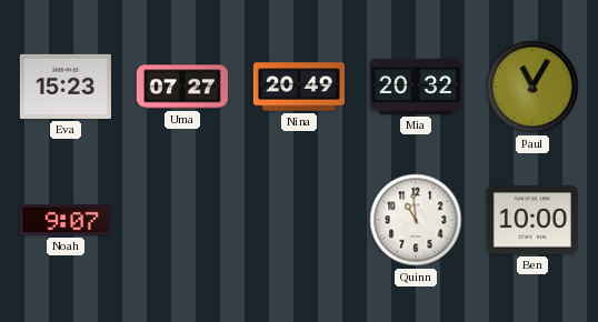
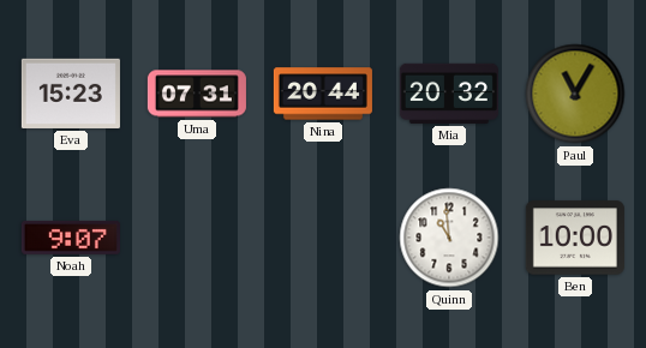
Uma: 07:27 -> 07:31
Nina: 20:49 -> 20:44
